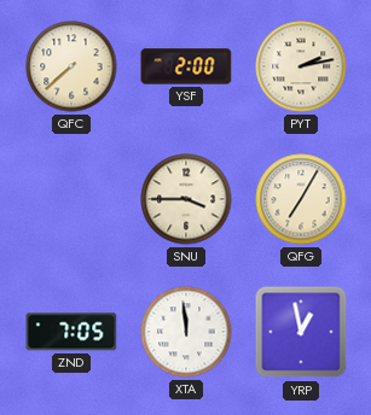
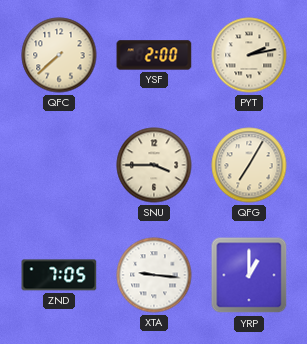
XTA: 11:59 -> 9:16
YRP: 12:58 -> 1:00
